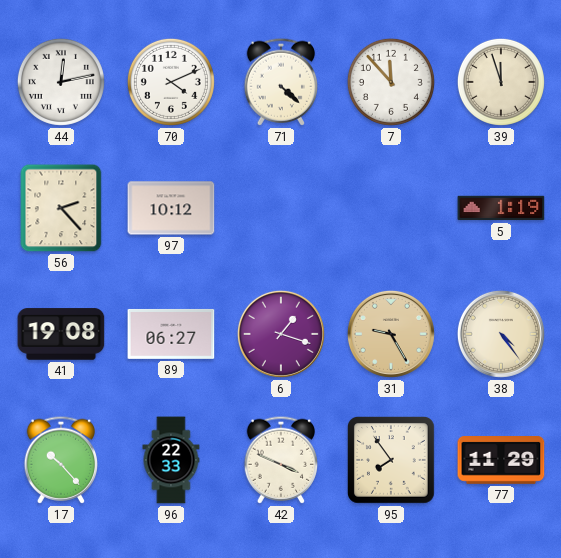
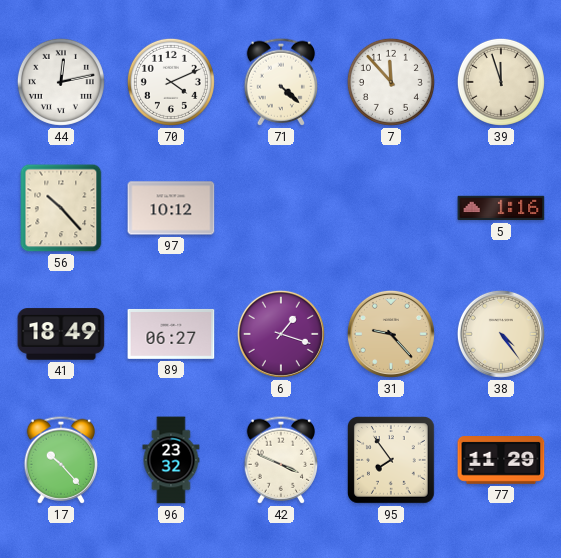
56: 2:23 -> 10:23
5: 1:19 -> 1:16
41: 19:08 -> 18:49
31: 9:25 -> 9:23
96: 22:33 -> 23:32
